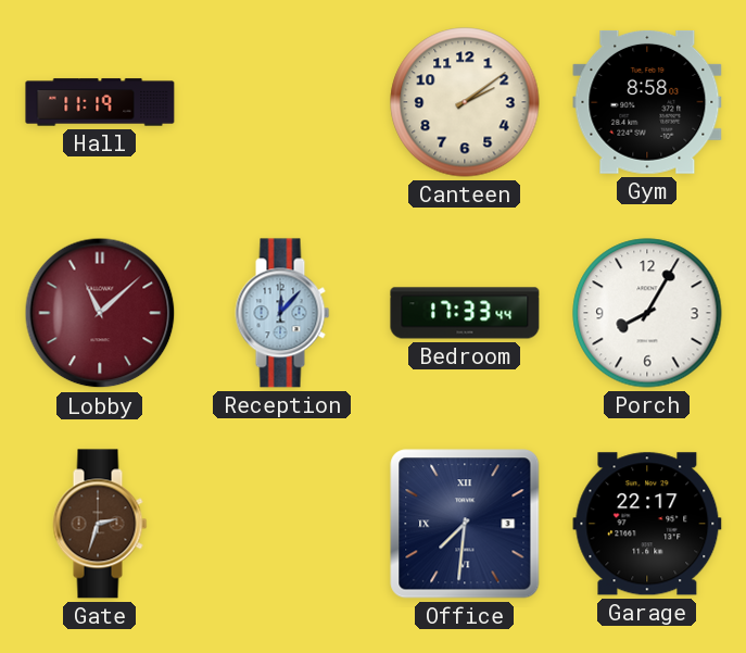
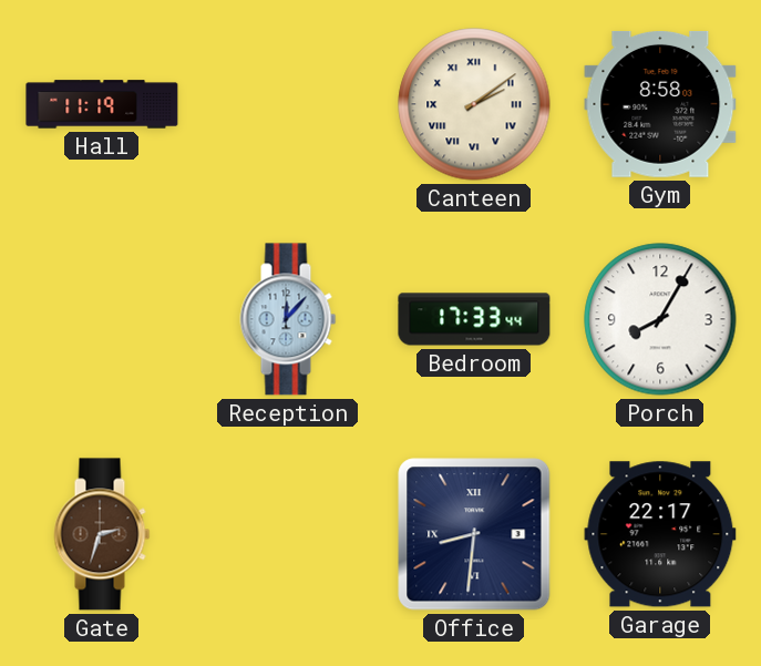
Canteen numerals: Arabic -> Roman
Lobby: 11:08 -> none
Office: 7:31 -> 8:31
